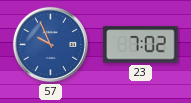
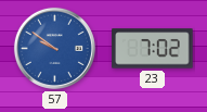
57: 9:56 -> 9:51
